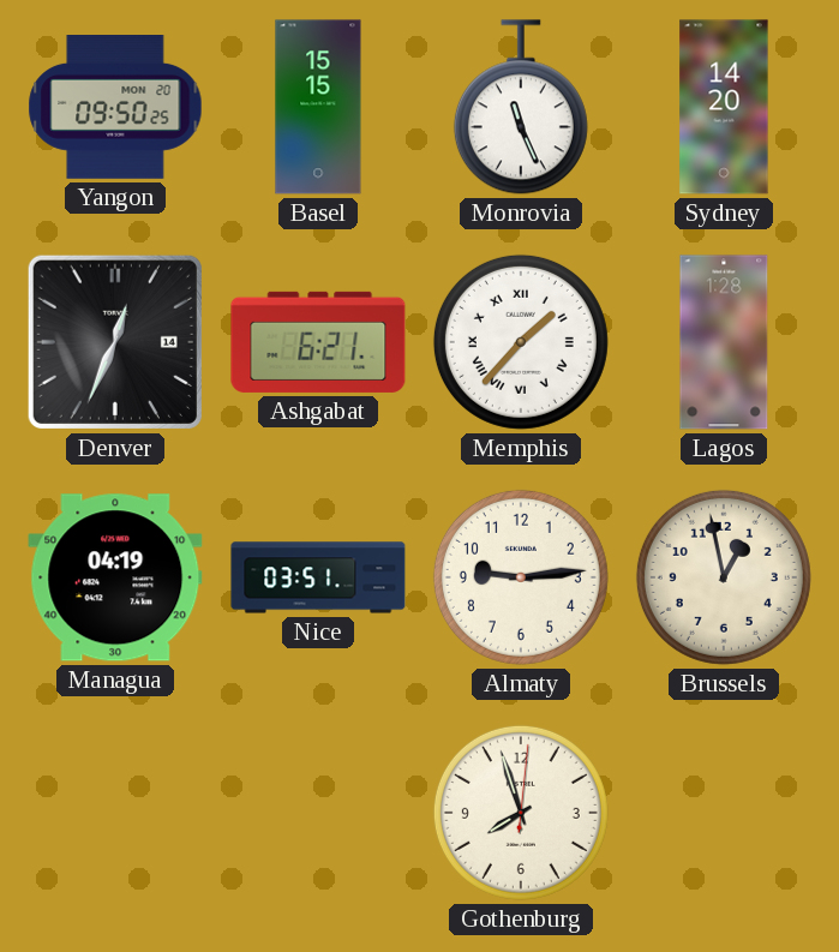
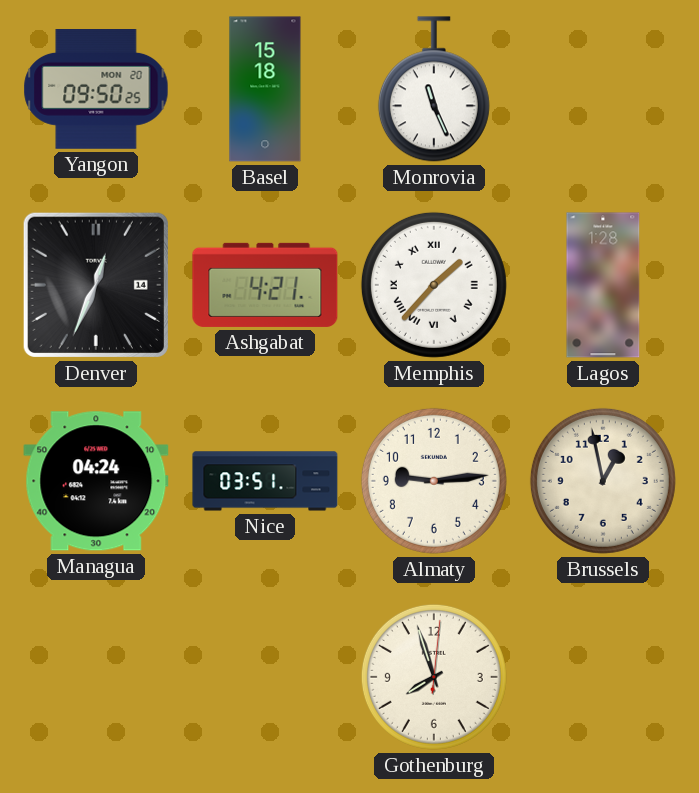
Basel: 15:15 -> 15:18
Sydney: 14:20 -> none
Ashgabat: 6:21 -> 4:21
Managua: 04:19 -> 04:24
